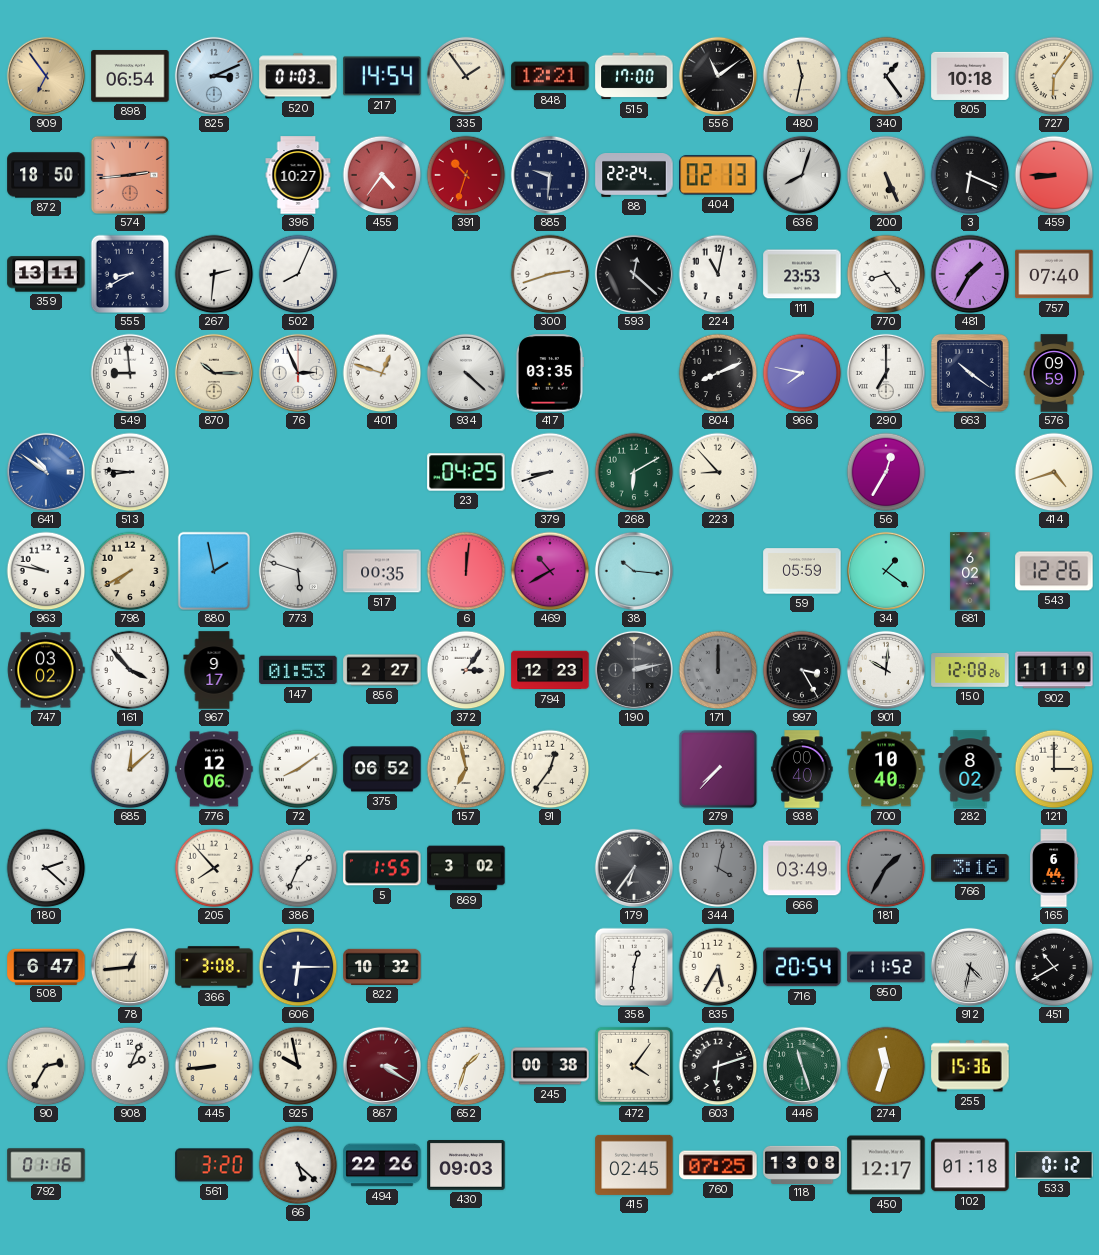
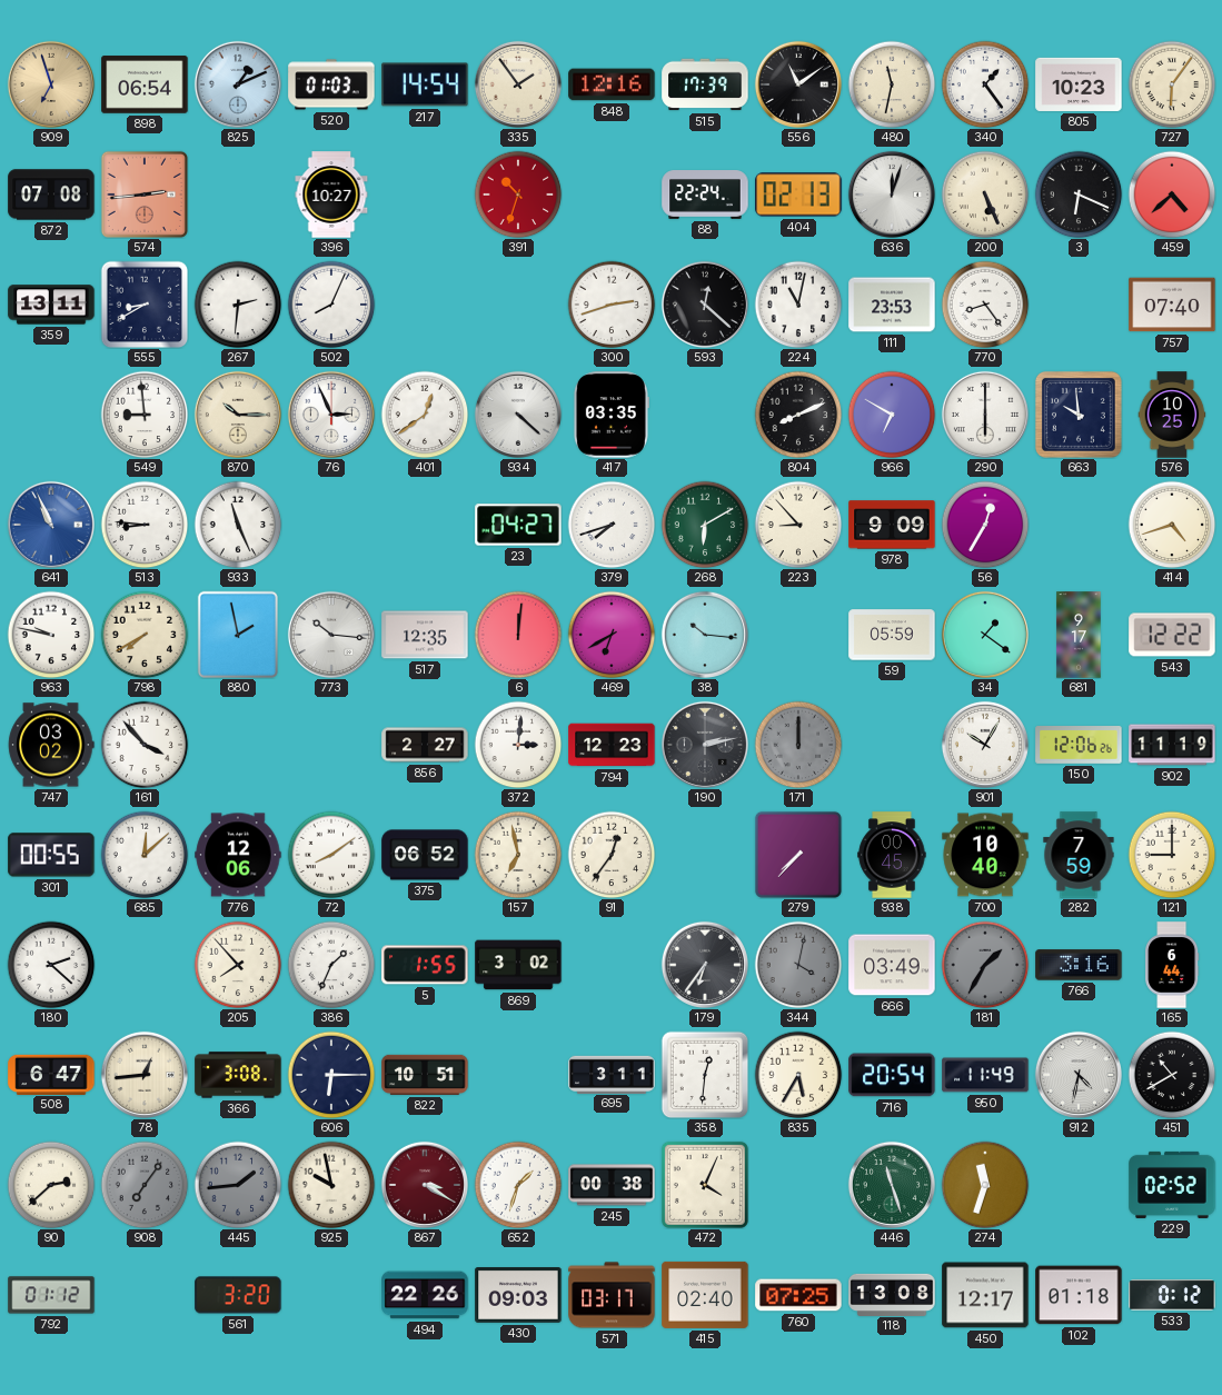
909: 6:54 -> 6:57
825: 3:11 -> 1:11
848: 12:21 -> 12:16
515: 17:00 -> 17:39
805: 10:18 -> 10:23
872: 18:50 -> 07:08
455: 4:36 -> none
885: 9:31 -> none
636: 8:03 -> 12:03
459: 8:45 -> 4:38
481: 1:35 -> none
401: 12:48 -> 12:39
966: 7:47 -> 6:50
290: 7:00 -> 6:00
663: 10:21 -> 9:59
576: 09:59 -> 10:25
641: 10:51 -> 10:56
933: none -> 11:26
23: 04:25 -> 04:27
379: 8:42 -> 7:42
978: none -> 9:09
773: 5:48 -> 10:16
517: 00:35 -> 12:35
469: 10:40 -> 6:40
681: 6:02 -> 9:17
543: 12:26 -> 12:22
967: 9:17 -> none
147: 01:53 -> none
372: 3:06 -> 3:01
997: 3:25 -> none
901: 10:01 -> 10:05
150: 12:08 -> 12:06
301: none -> 00:55
938: 00:40 -> 00:45
282: 8:02 -> 7:59
121: 3:00 -> 9:00
822: 10:32 -> 10:51
695: none -> 3:11
950: 11:52 -> 11:49
90: 2:35 -> 2:38
908: 2:04 -> 7:06
908 dial: white -> grey
445: 8:44 -> 1:44
445 dial: cream -> grey
472: 4:06 -> 4:04
603: 6:12 -> none
255: 15:36 -> none
229: none -> 02:52
792: 01:16 -> 01:12
66: 5:22 -> none
571: none -> 03:17
415: 02:45 -> 02:40
